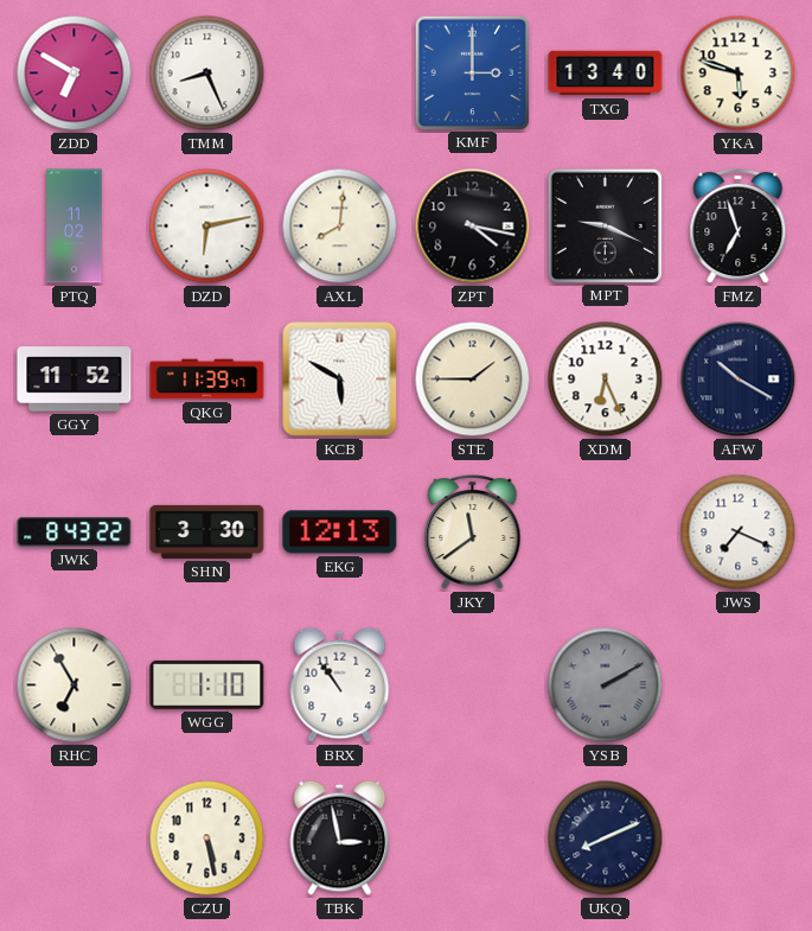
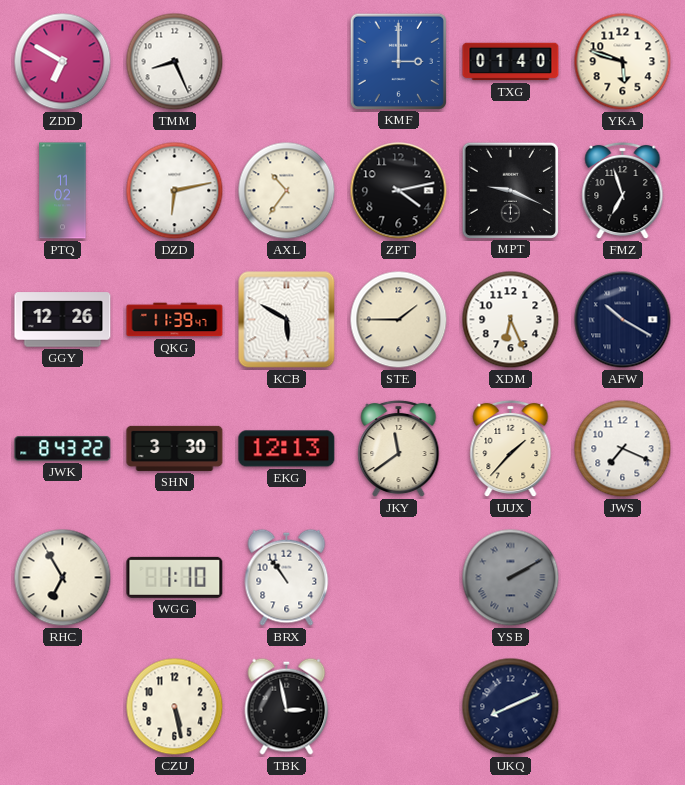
TXG: 13:40 -> 01:40
AXL: 8:01 -> 10:36
ZPT: 4:17 -> 4:13
GGY: 11:52 -> 12:26
UUX: none -> 1:37
